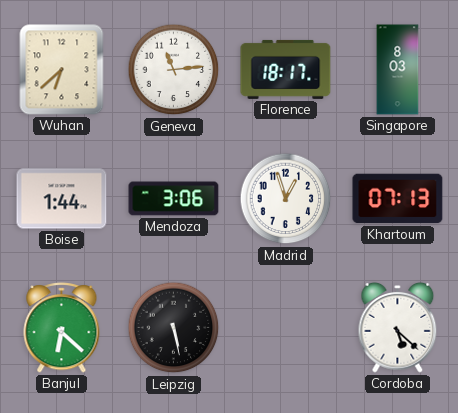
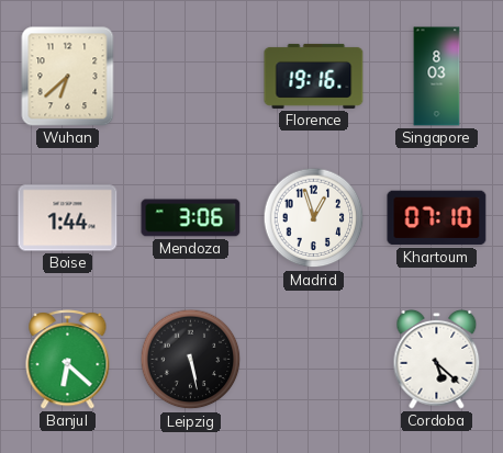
Geneva: 11:14 -> none
Florence: 18:17 -> 19:16
Khartoum: 07:13 -> 07:10
